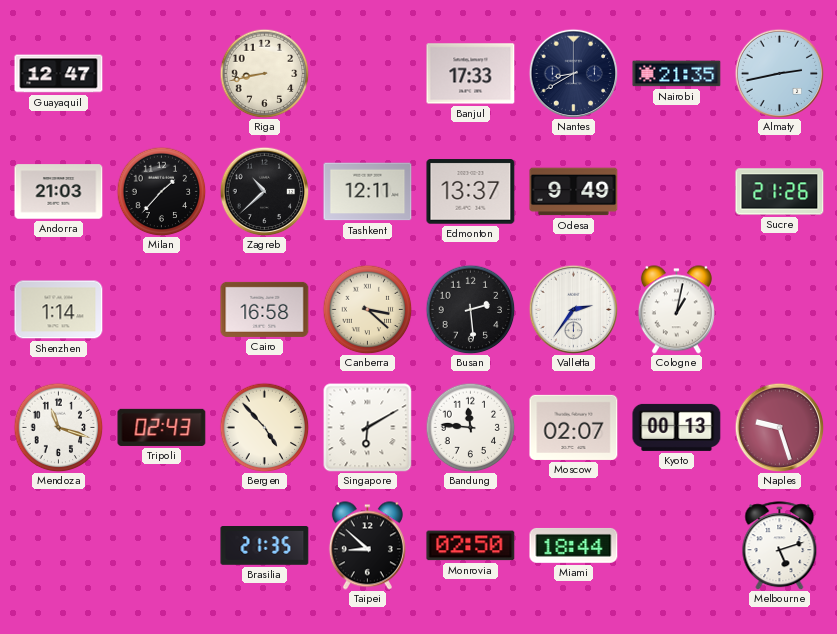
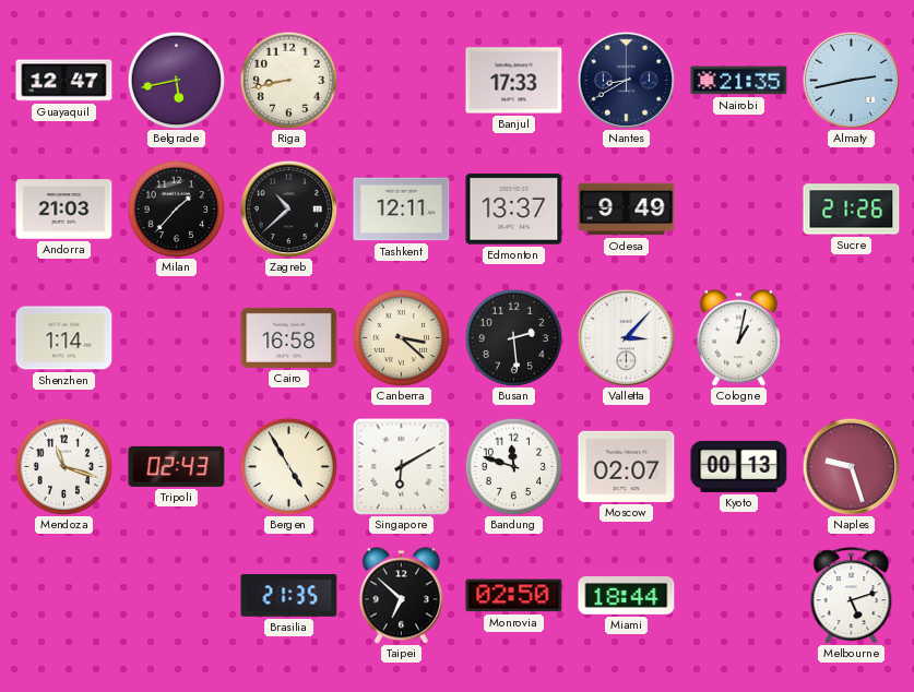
Belgrade: none -> 5:43
Valletta: 2:36 -> 3:07
Bergen: 4:53 -> 4:55
Bandung: 11:46 -> 11:48
Taipei: 8:52 -> 6:52
